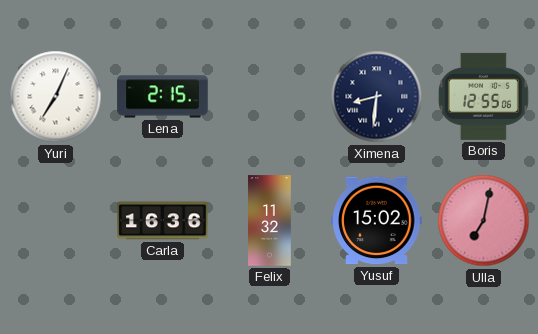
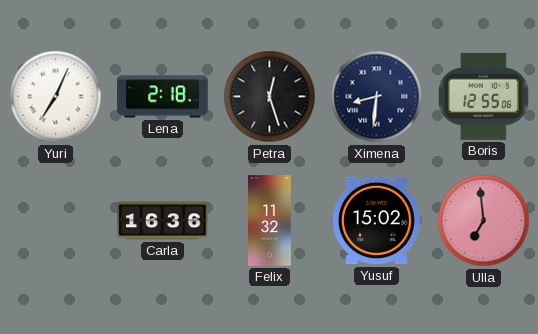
Lena: 2:15 -> 2:18
Petra: none -> 12:27
Ulla: 7:02 -> 6:59
